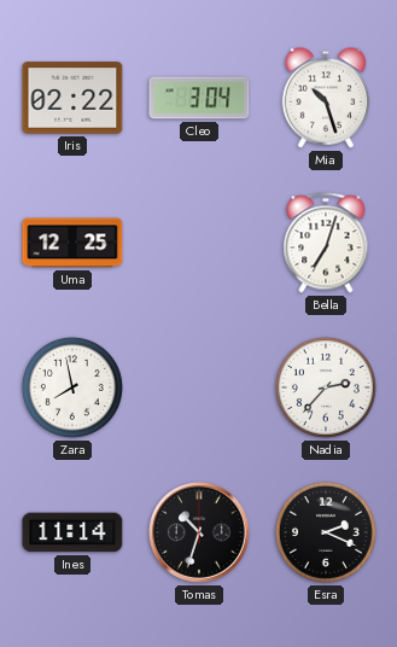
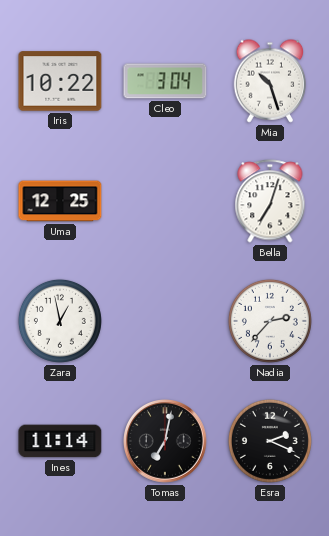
Iris: 02:22 -> 10:22
Zara: 7:58 -> 12:58
Tomas: 10:33 -> 7:02
